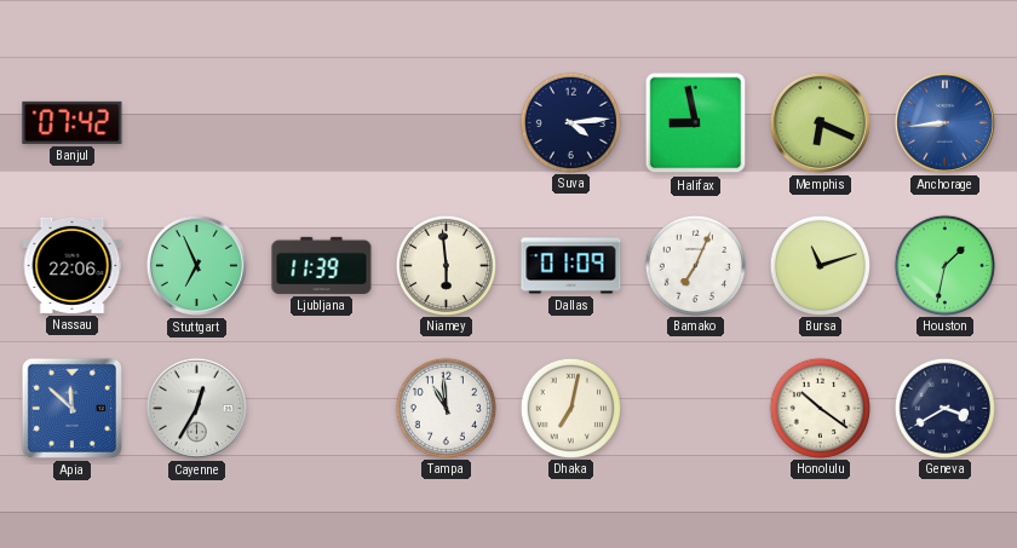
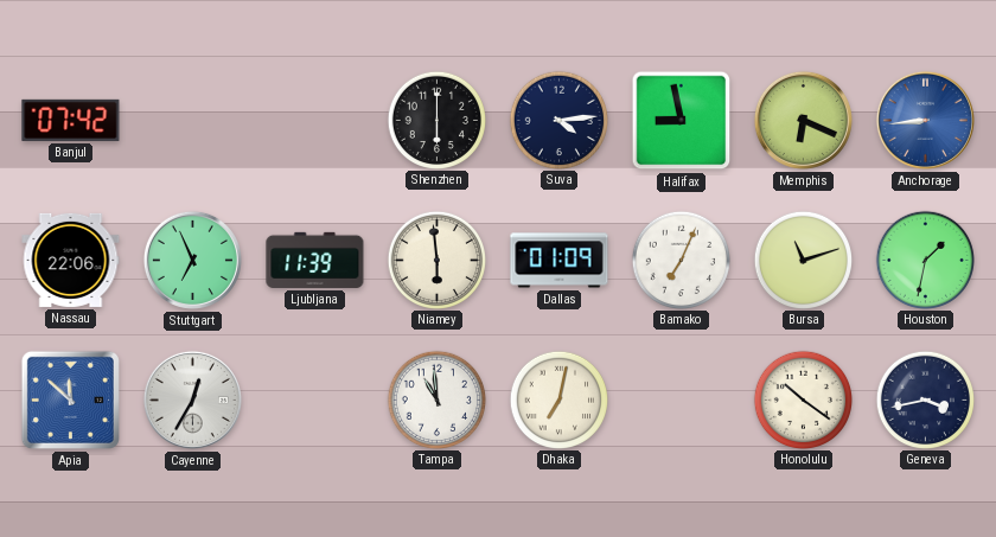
Shenzhen: none -> 6:00
Geneva: 3:40 -> 3:43
